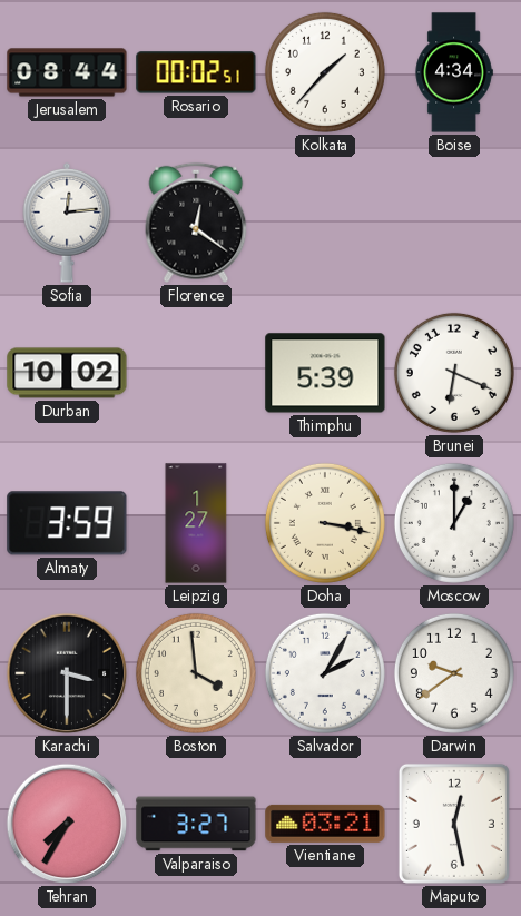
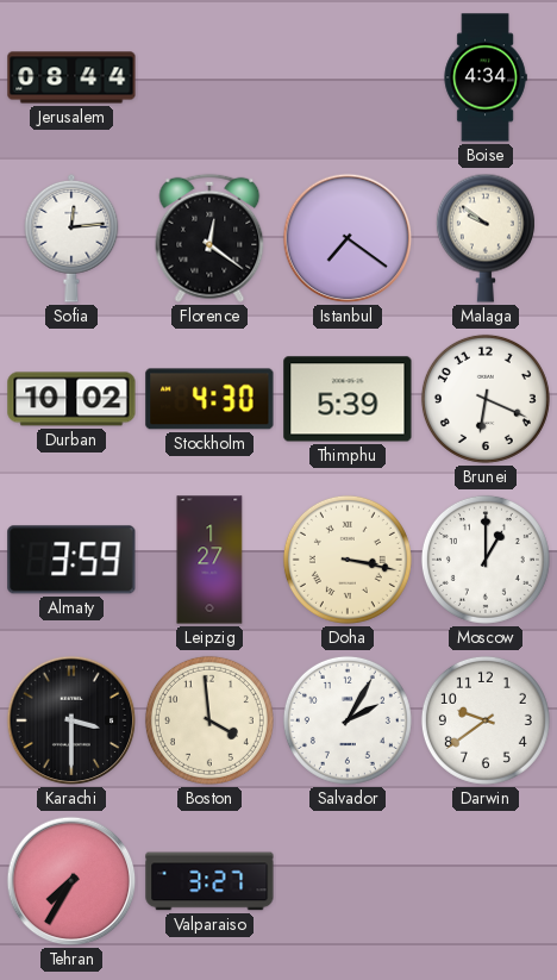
Rosario: 00:02 -> none
Kolkata: 1:37 -> none
Istanbul: none -> 7:21
Malaga: none -> 9:51
Stockholm: none -> 4:30
Vientiane: 03:21 -> none
Maputo: 12:28 -> none
